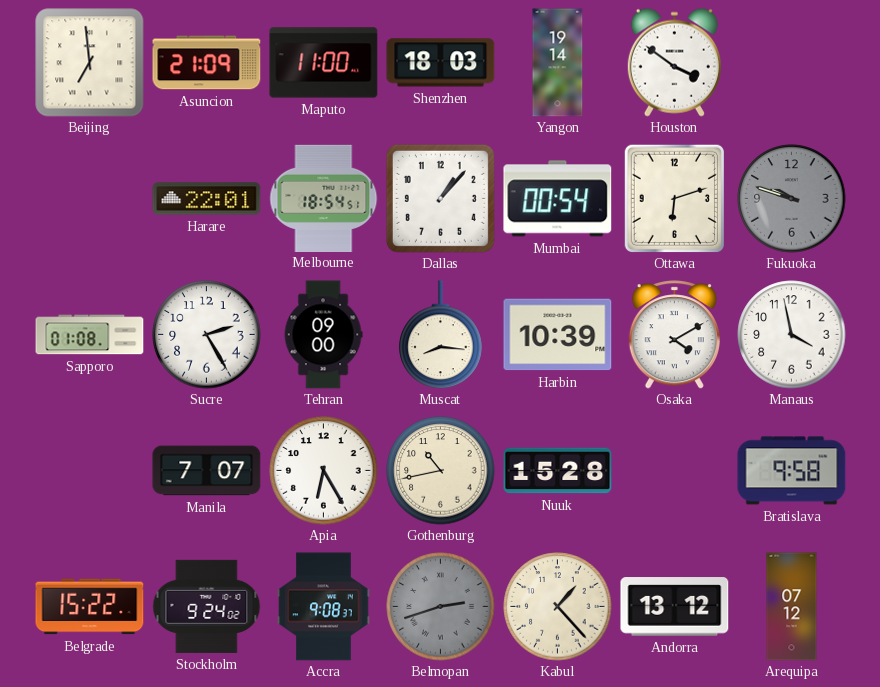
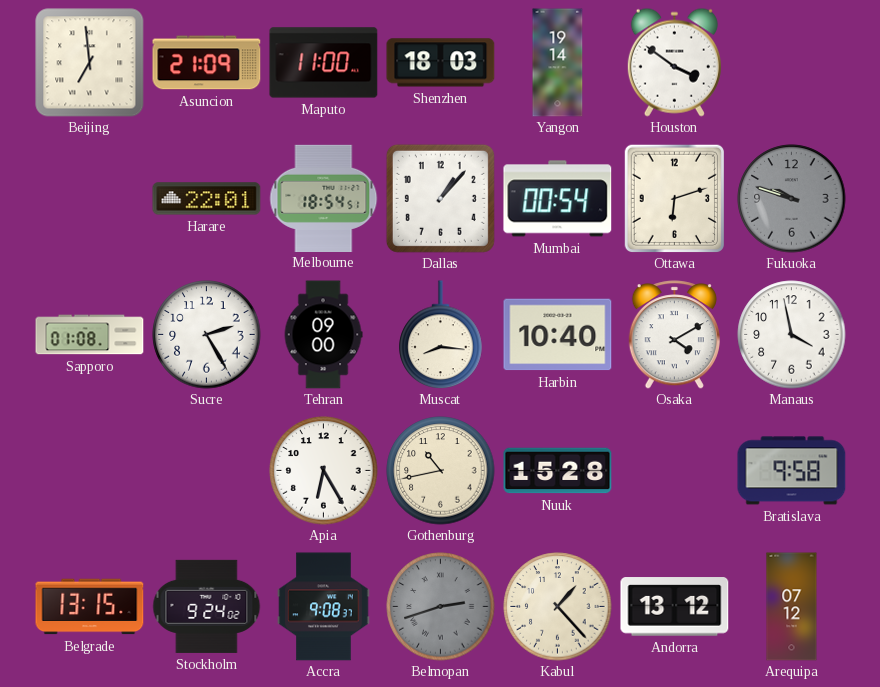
Harbin: 10:39 -> 10:40
Manila: 7:07 -> none
Belgrade: 15:22 -> 13:15
